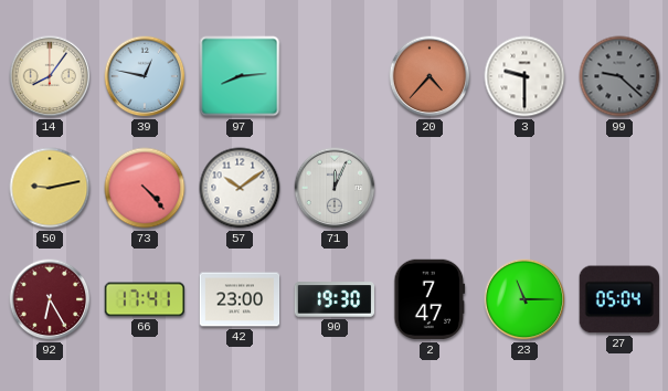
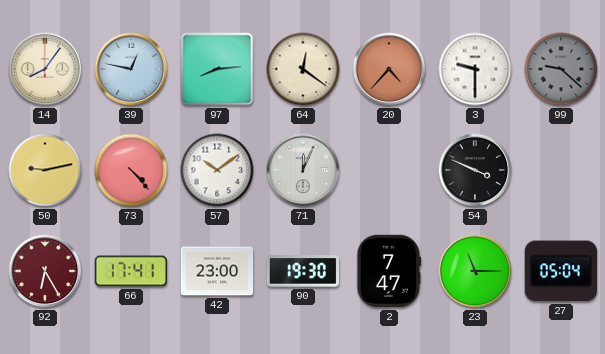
64: none -> 12:21
54: none -> 3:49
